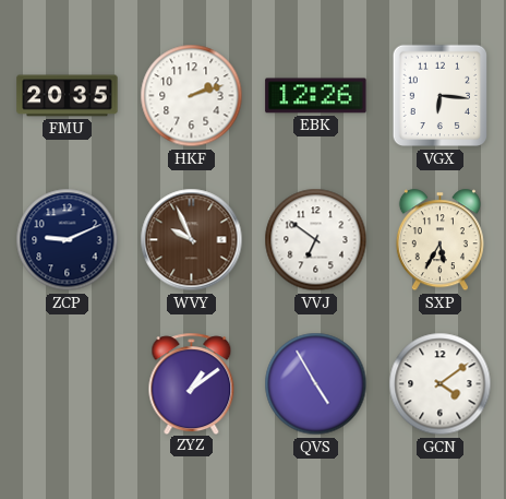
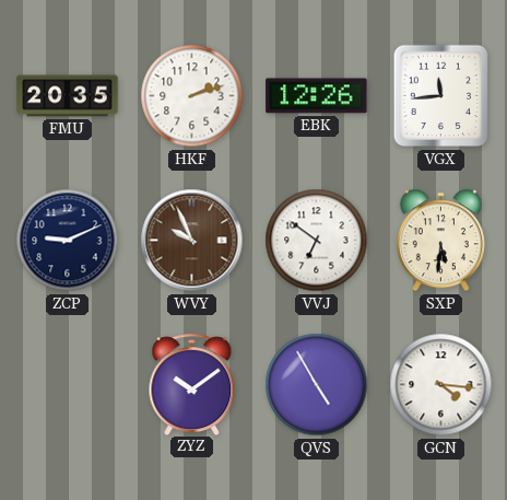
VGX: 6:16 -> 11:44
SXP: 5:35 -> 5:31
ZYZ: 1:09 -> 10:09
GCN: 4:09 -> 4:16
